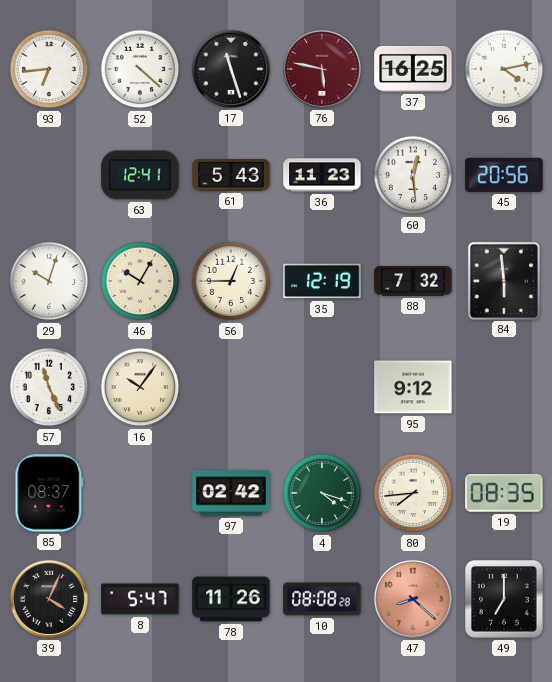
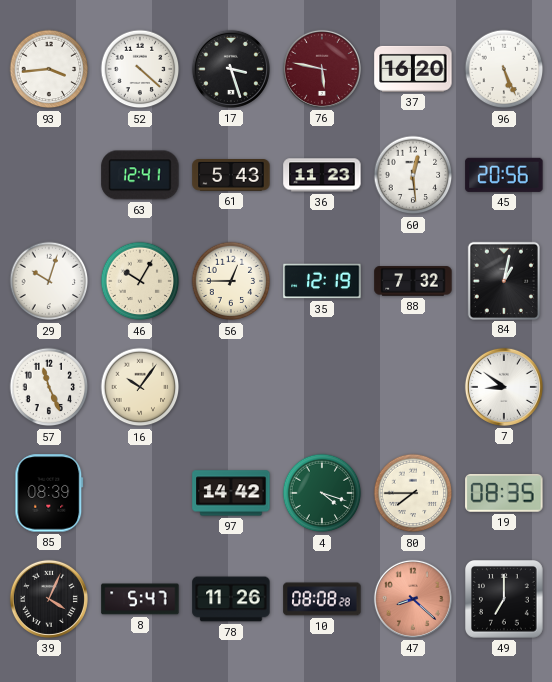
93: 6:44 -> 3:44
17: 11:27 -> 3:27
37: 16:25 -> 16:20
96: 4:13 -> 5:26
84: 5:59 -> 1:02
95: 9:12 -> none
7: none -> 8:51
85: 08:37 -> 08:39
97: 02:42 -> 14:42
80: 7:44 -> 7:45
